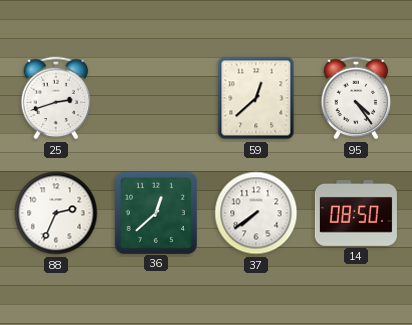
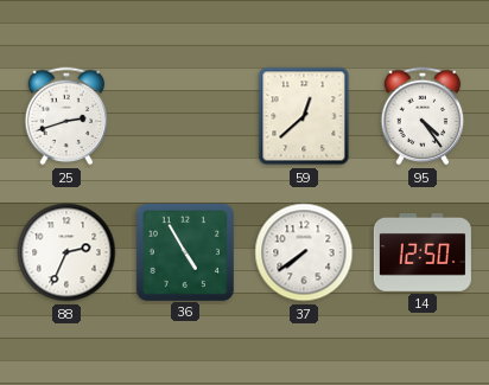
36: 12:38 -> 4:55
14: 08:50 -> 12:50
